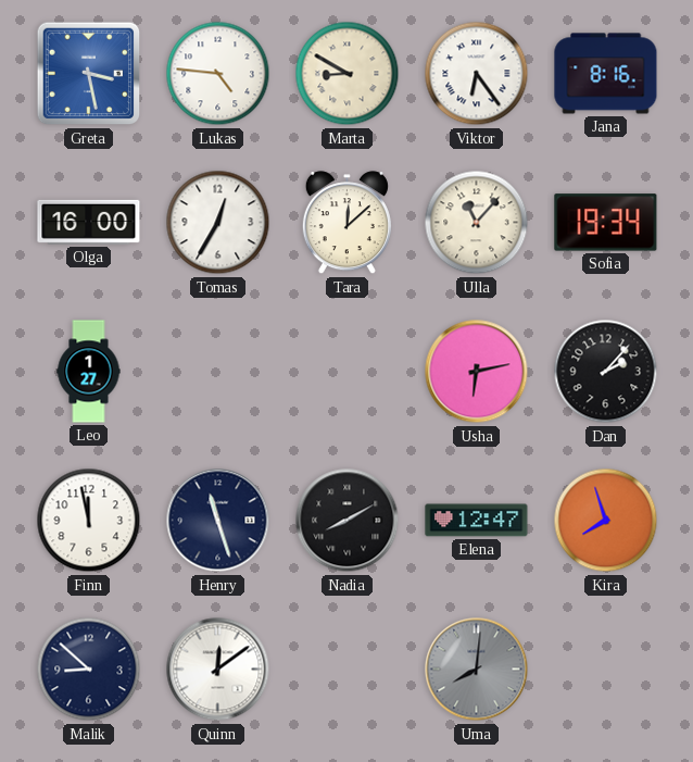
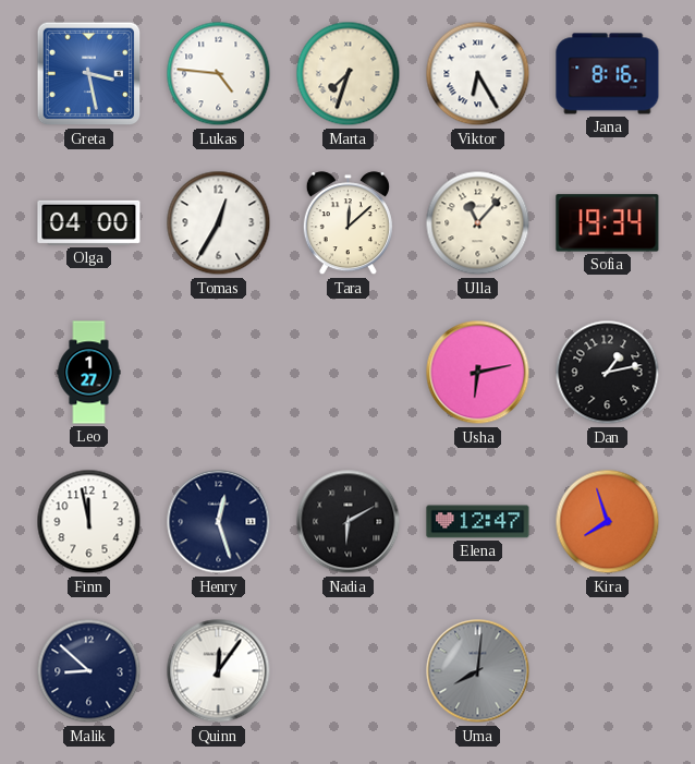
Marta: 8:50 -> 7:33
Viktor: 6:24 -> 6:25
Olga: 16:00 -> 04:00
Dan: 2:07 -> 1:13
Henry: 11:27 -> 12:27
Nadia: 8:10 -> 6:10
Quinn: 12:09 -> 12:06
